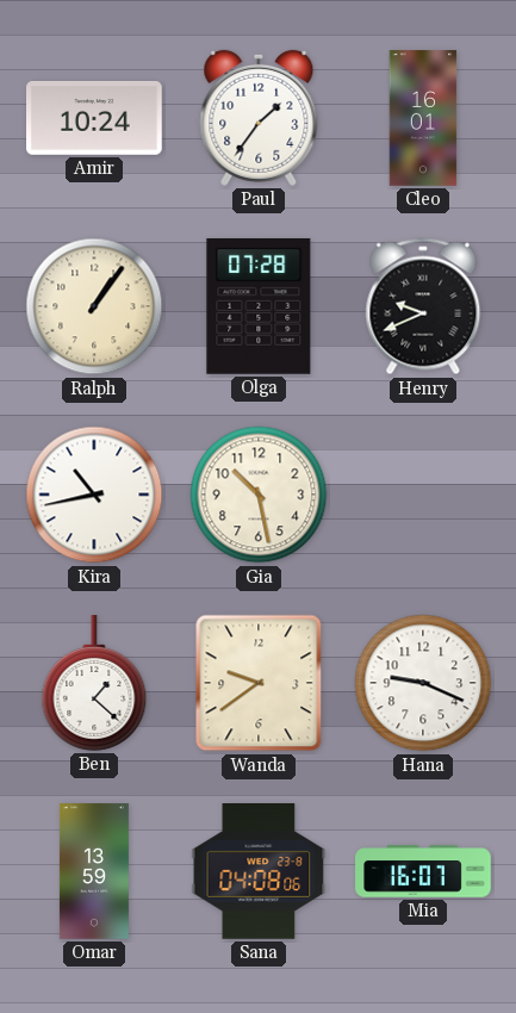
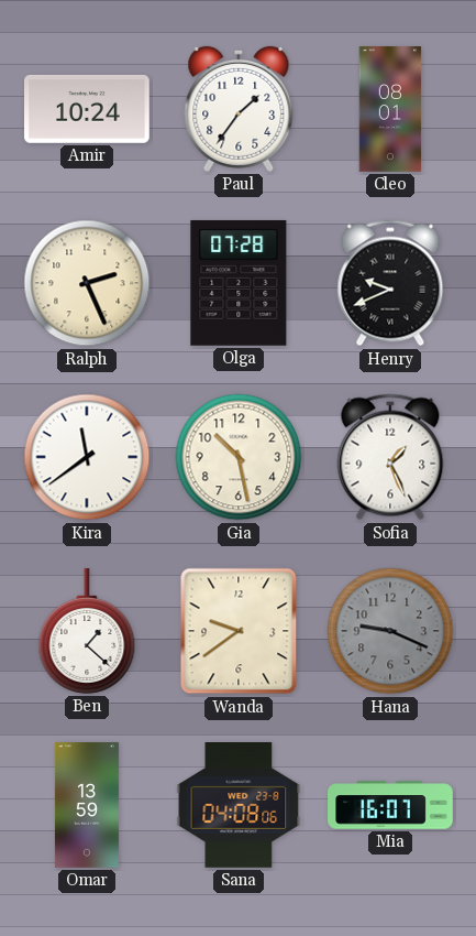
Cleo: 16:01 -> 08:01
Ralph: 1:06 -> 2:26
Kira: 10:43 -> 11:39
Sofia: none -> 1:26
Hana dial: white -> grey
